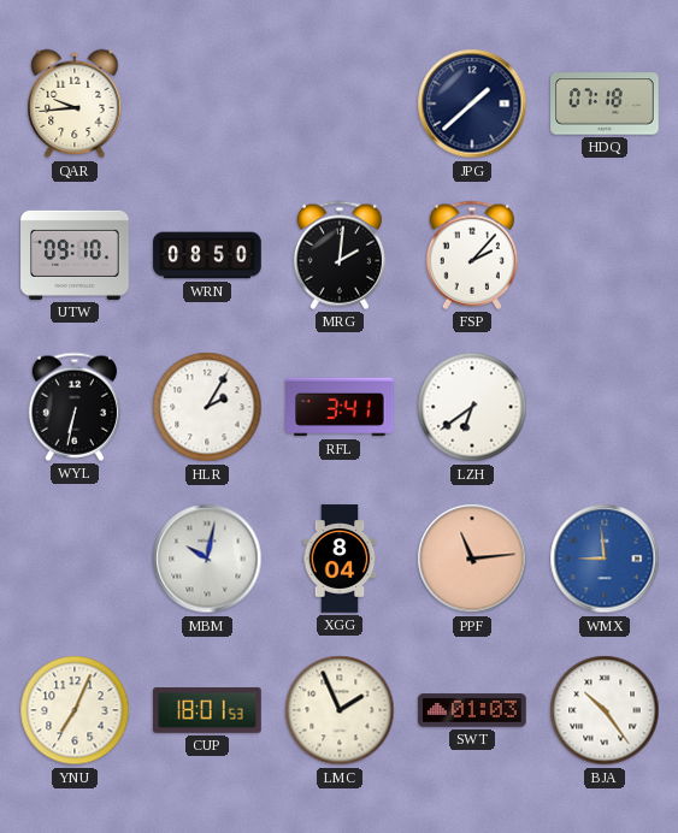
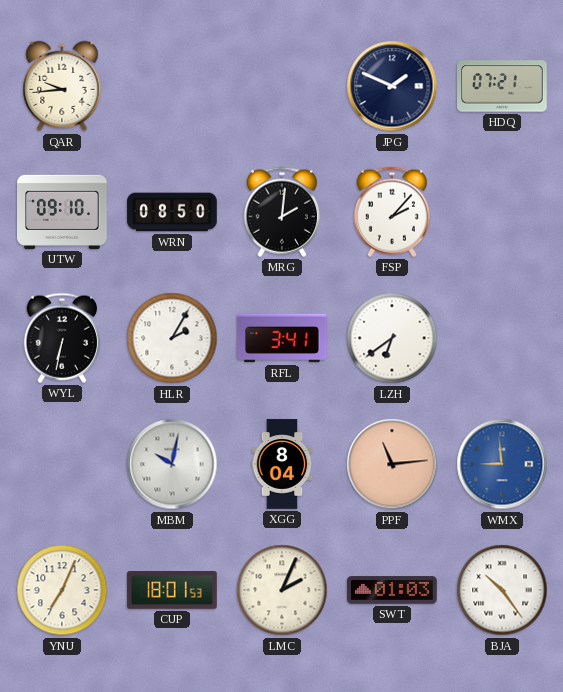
JPG: 1:38 -> 1:49
HDQ: 07:18 -> 07:21
LMC: 1:56 -> 2:04
